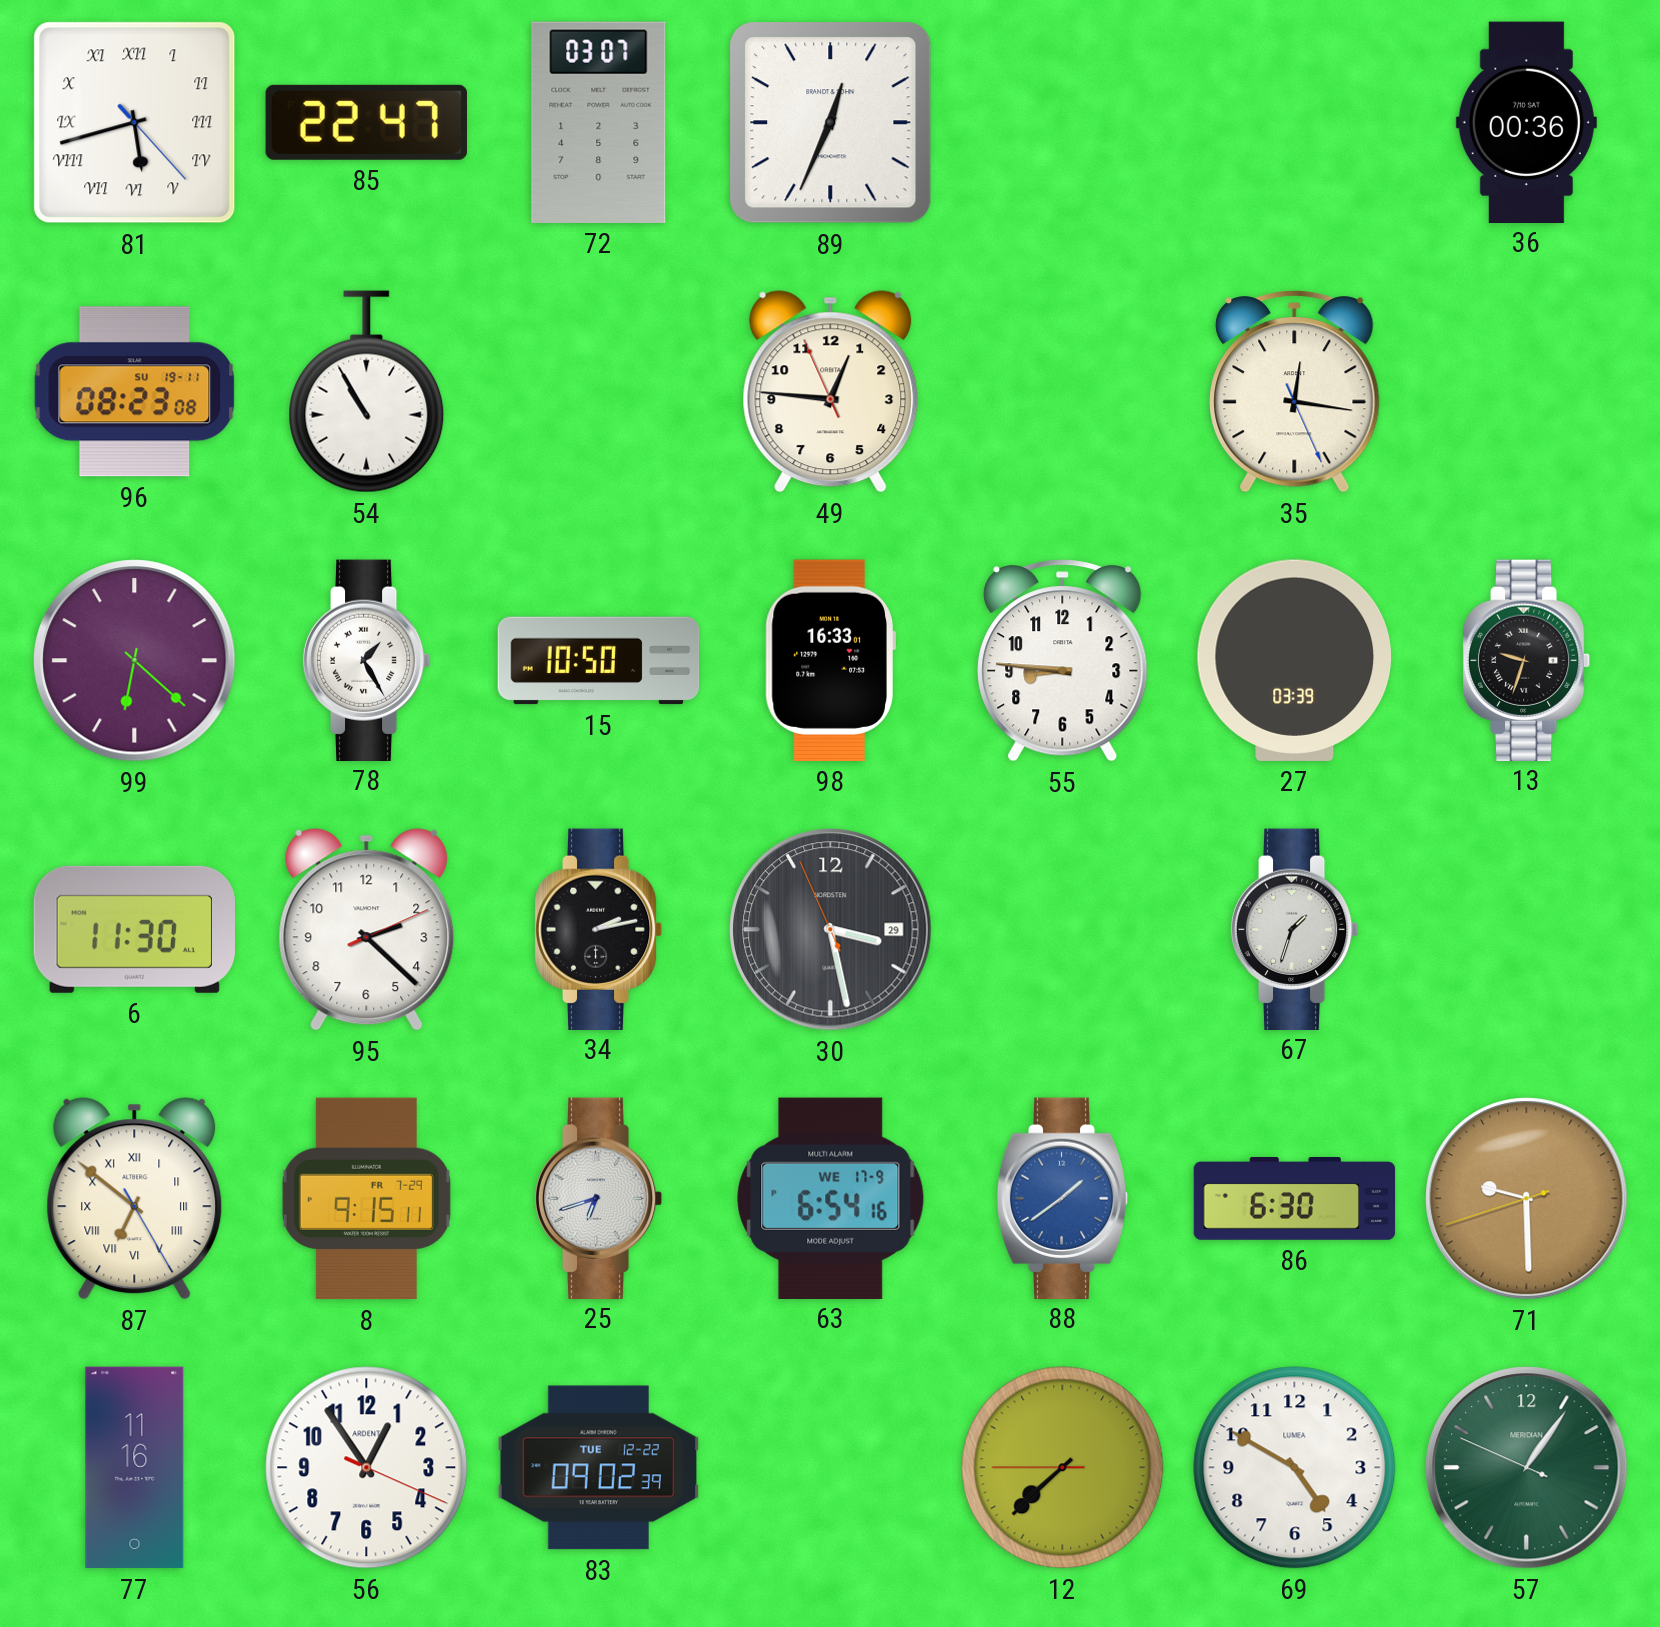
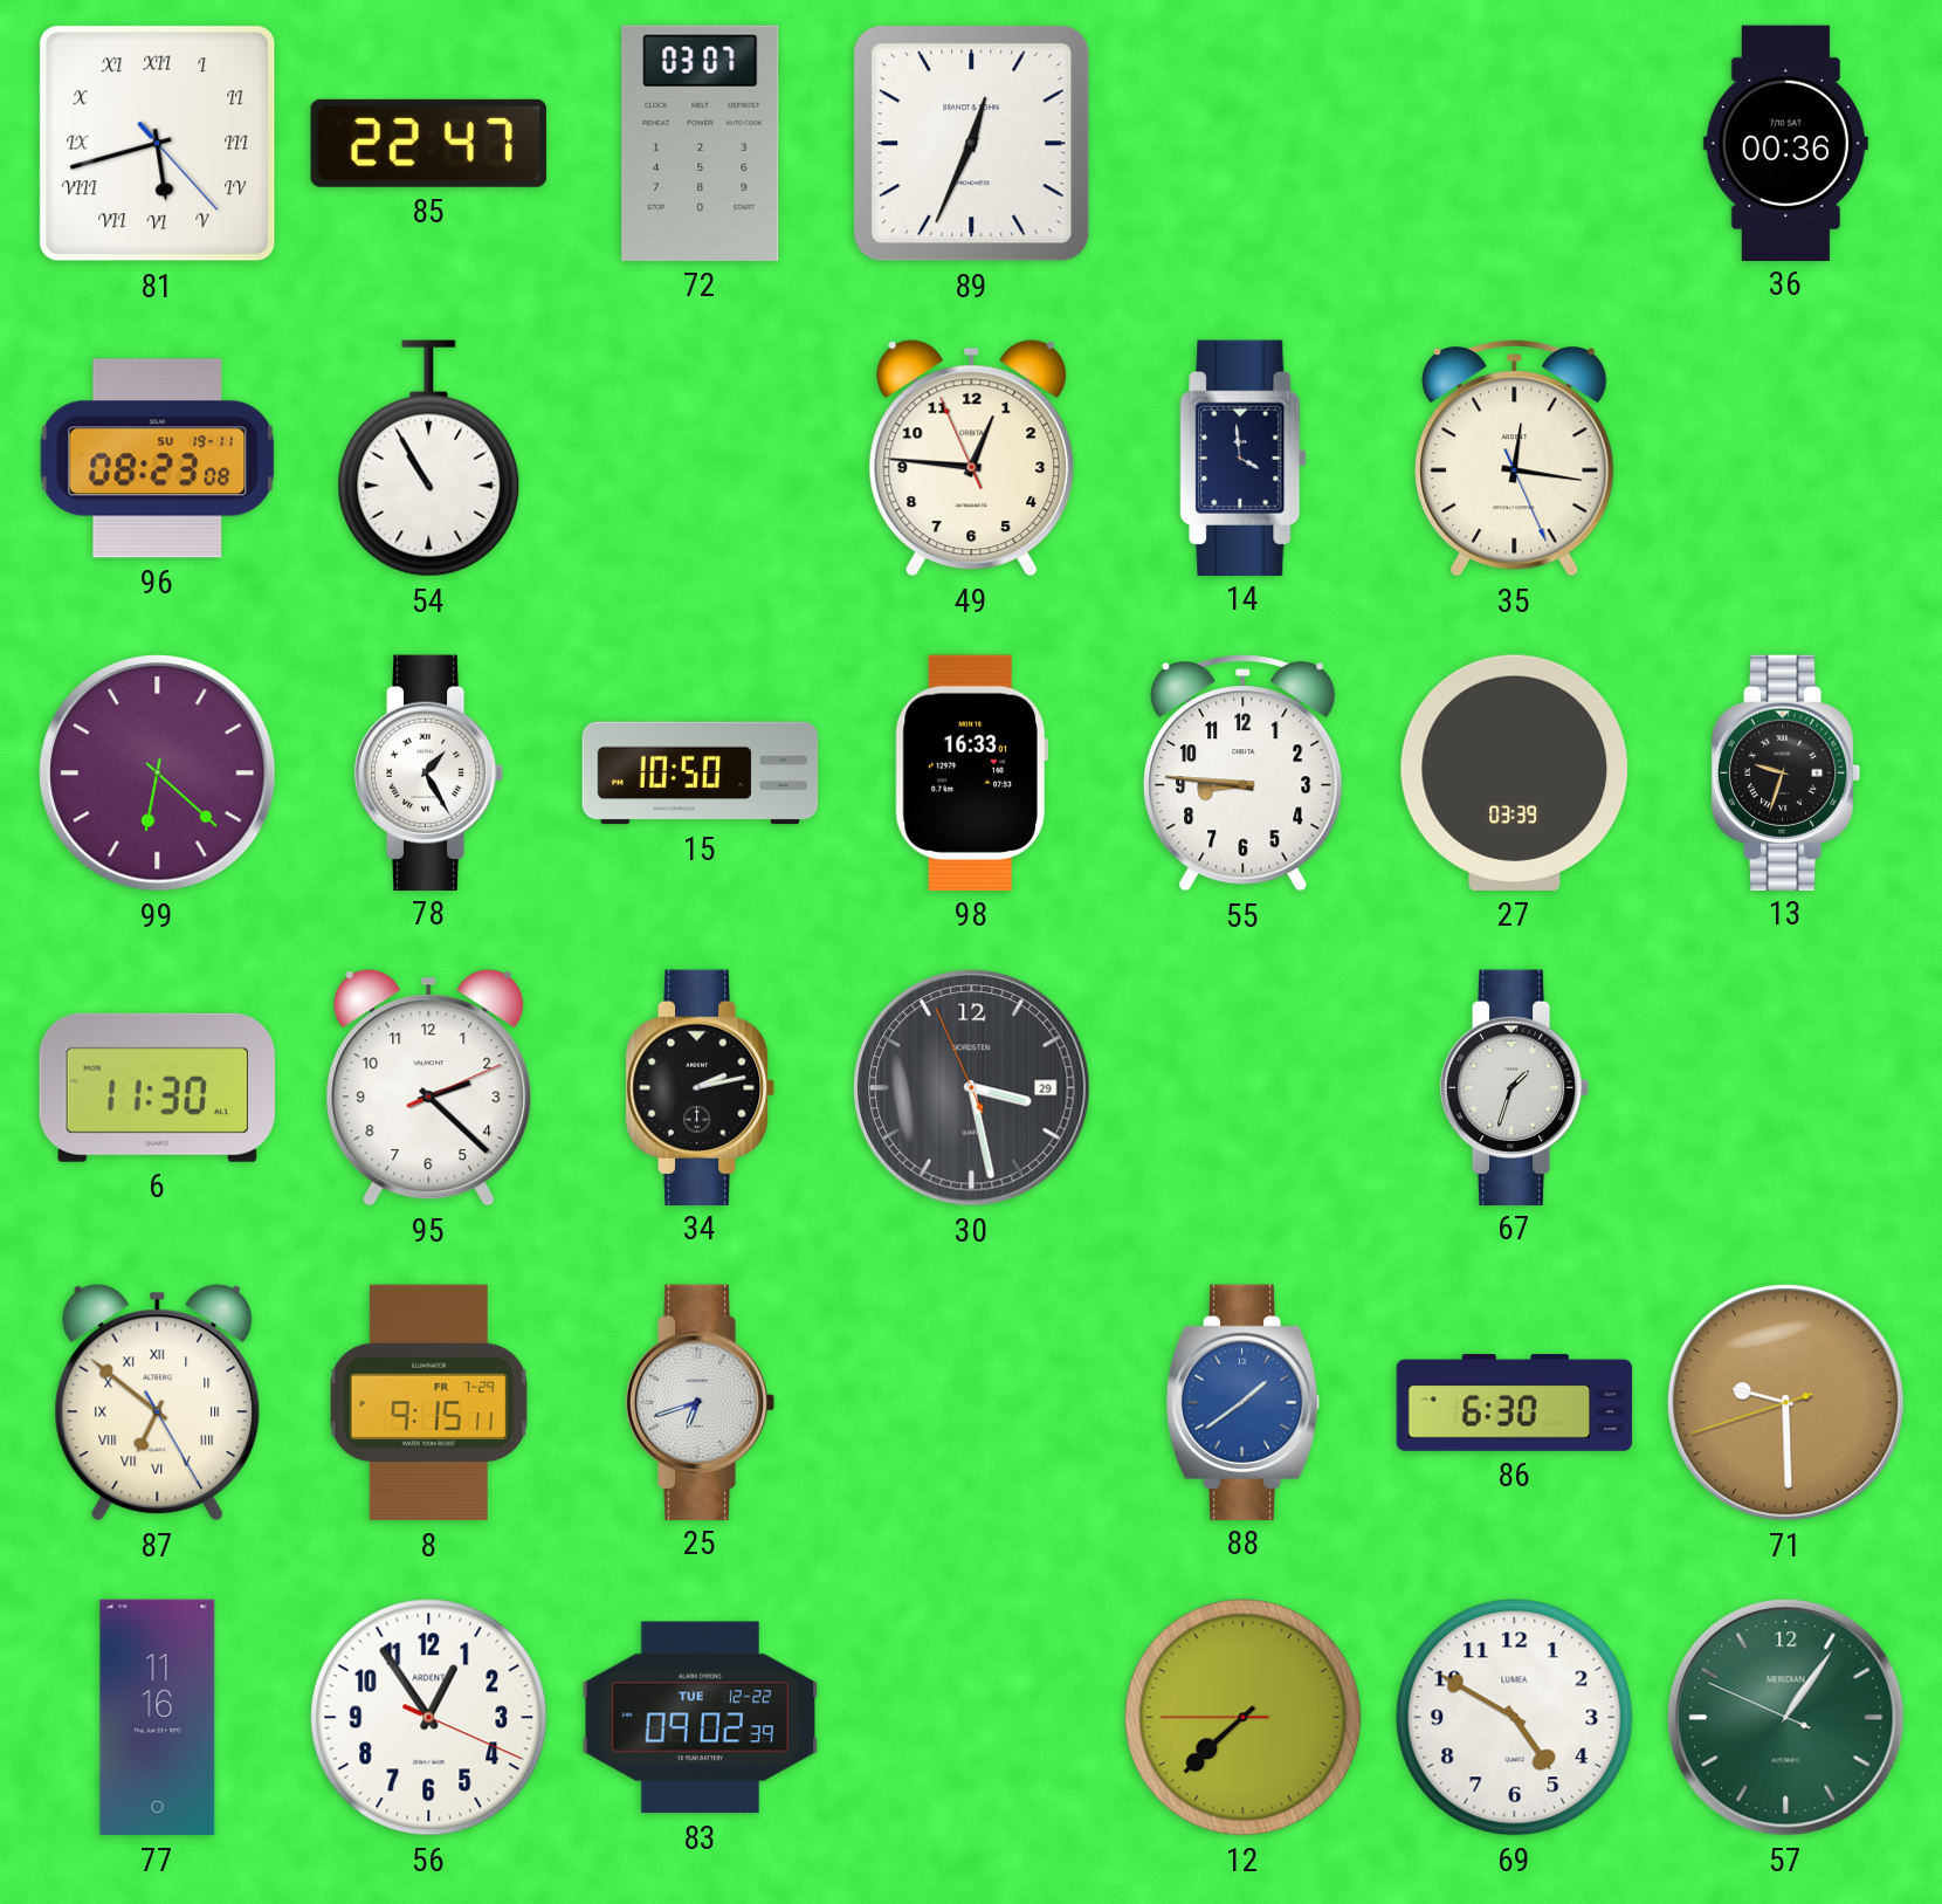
14: none -> 3:59
63: 6:54 -> none
